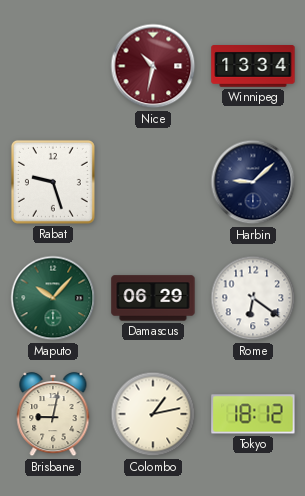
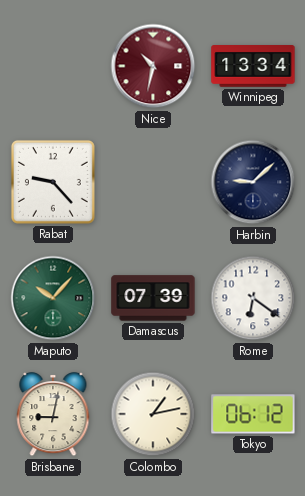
Rabat: 9:27 -> 9:23
Damascus: 06:29 -> 07:39
Tokyo: 18:12 -> 06:12
